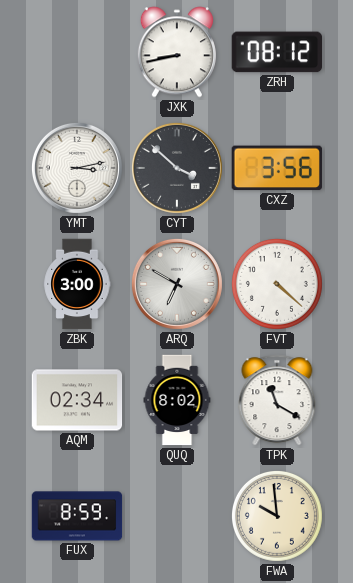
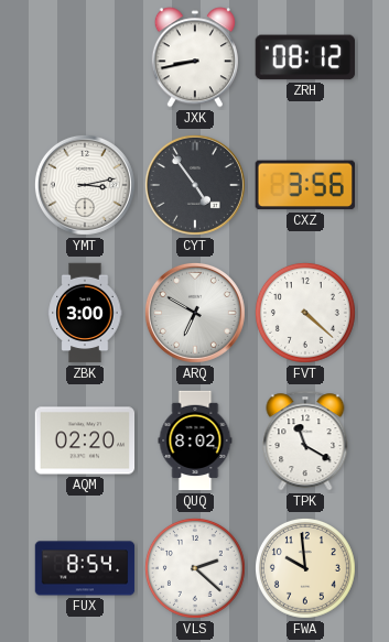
CYT: 3:52 -> 4:54
AQM: 02:34 -> 02:20
FUX: 8:59 -> 8:54
VLS: none -> 2:22
